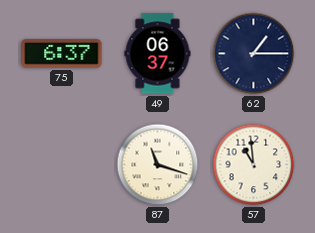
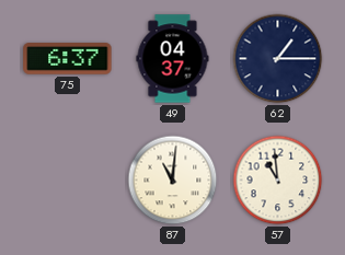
49: 06:37 -> 04:37
87: 11:18 -> 11:01
